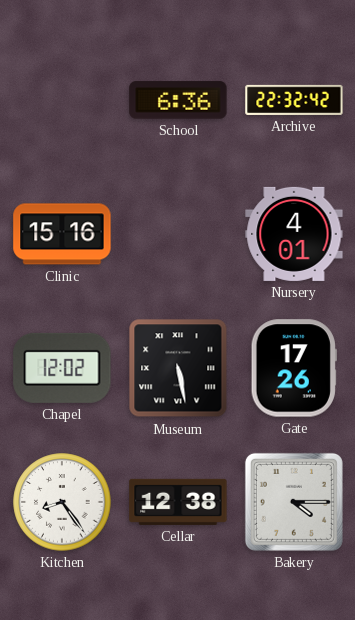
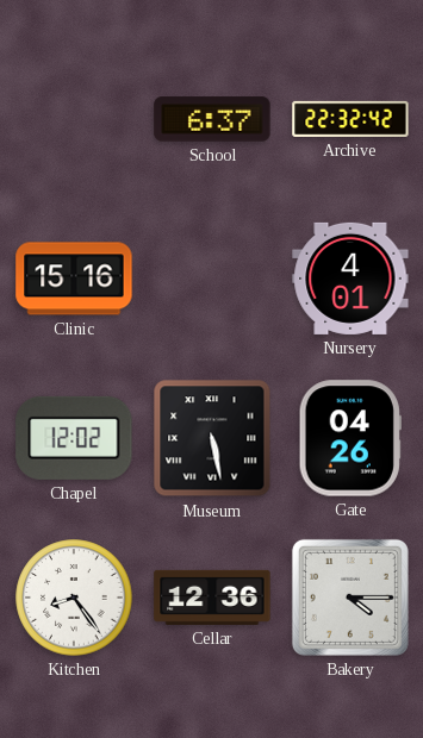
School: 6:36 -> 6:37
Gate: 17:26 -> 04:26
Cellar: 12:38 -> 12:36
